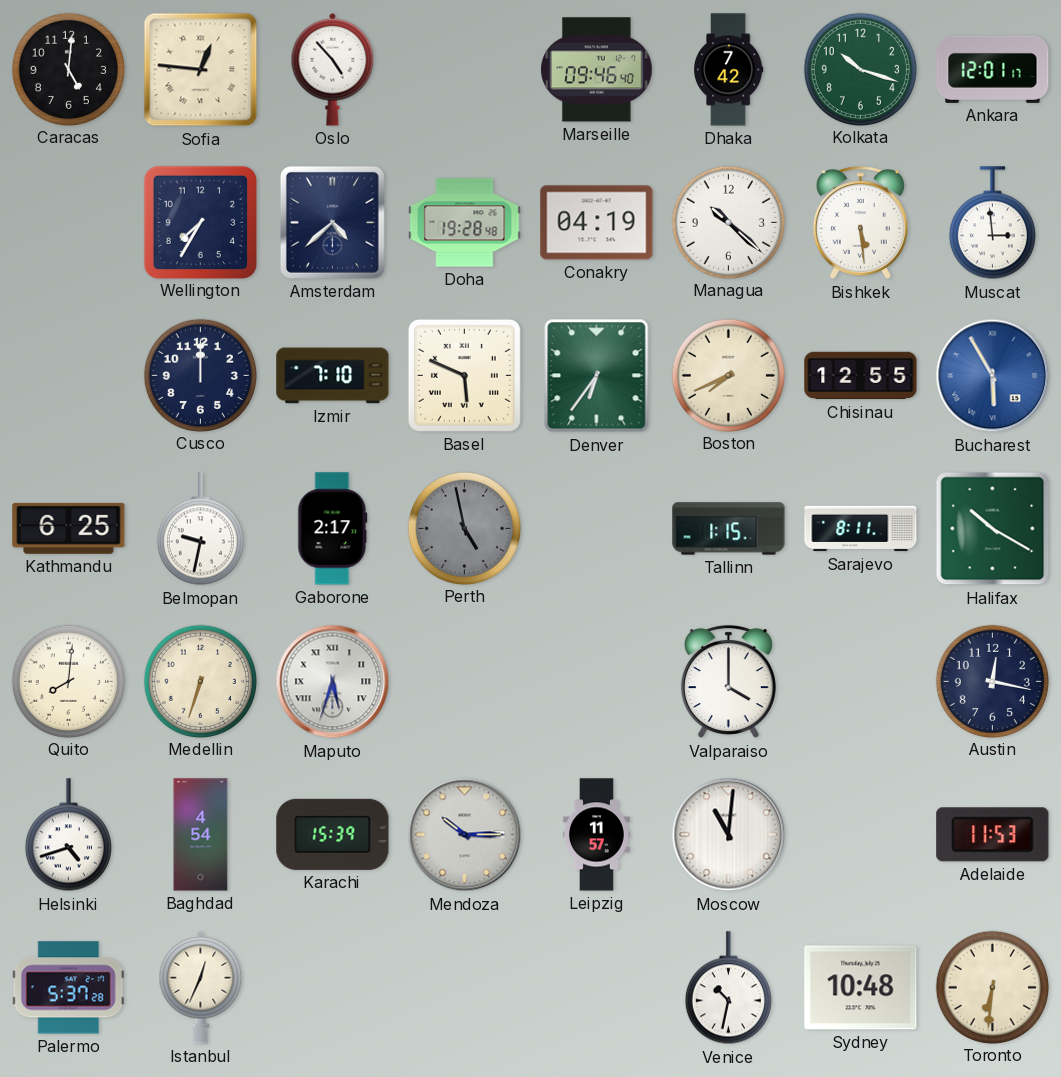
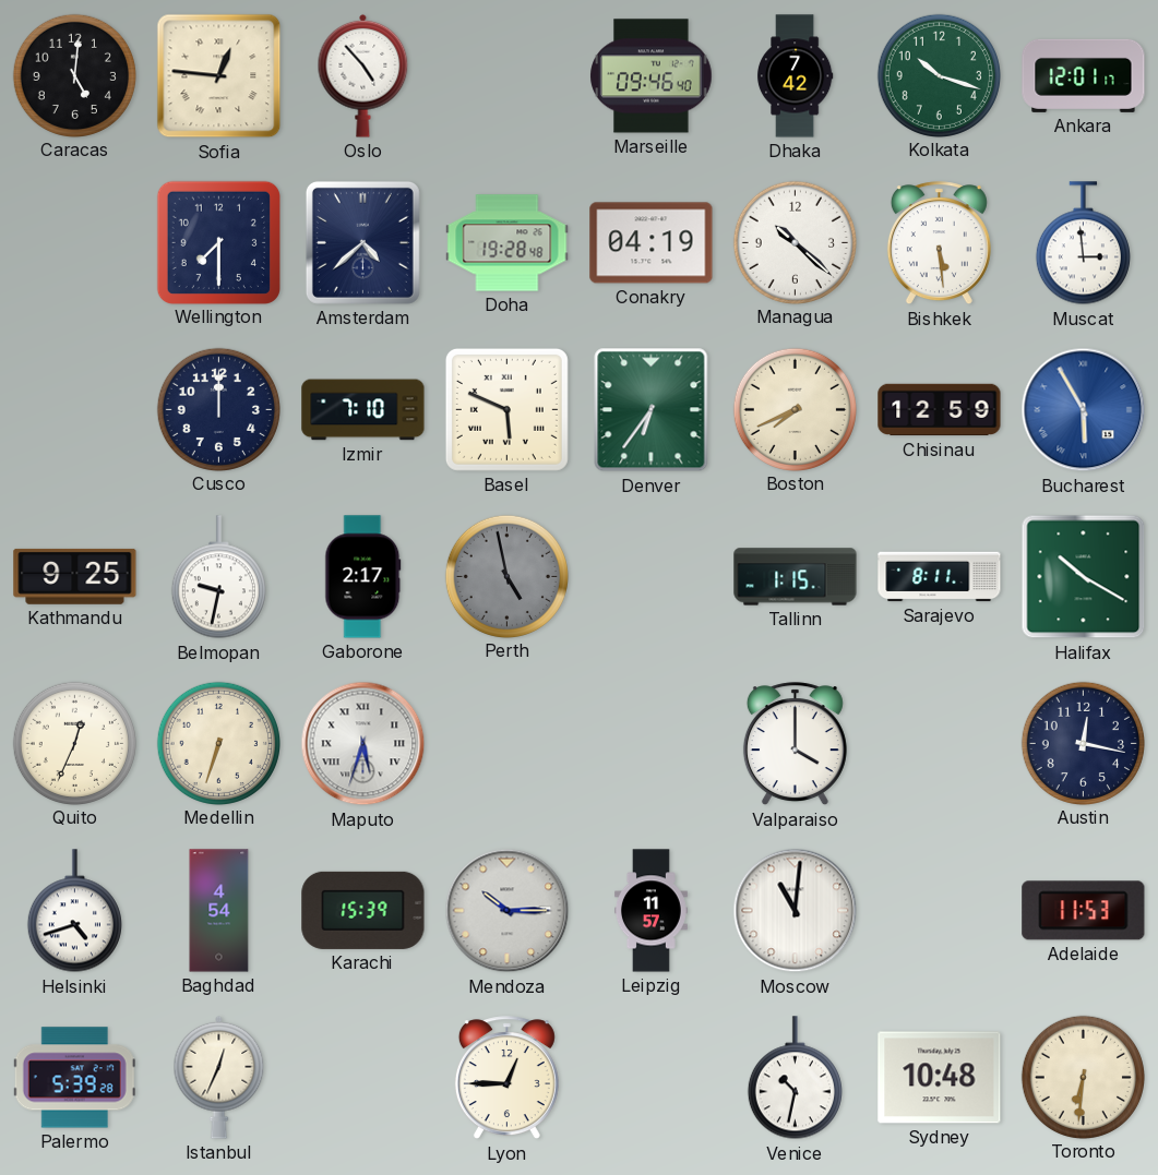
Wellington: 7:35 -> 7:30
Chisinau: 12:55 -> 12:59
Kathmandu: 6:25 -> 9:25
Quito: 8:01 -> 12:34
Palermo: 5:37 -> 5:39
Lyon: none -> 12:45
